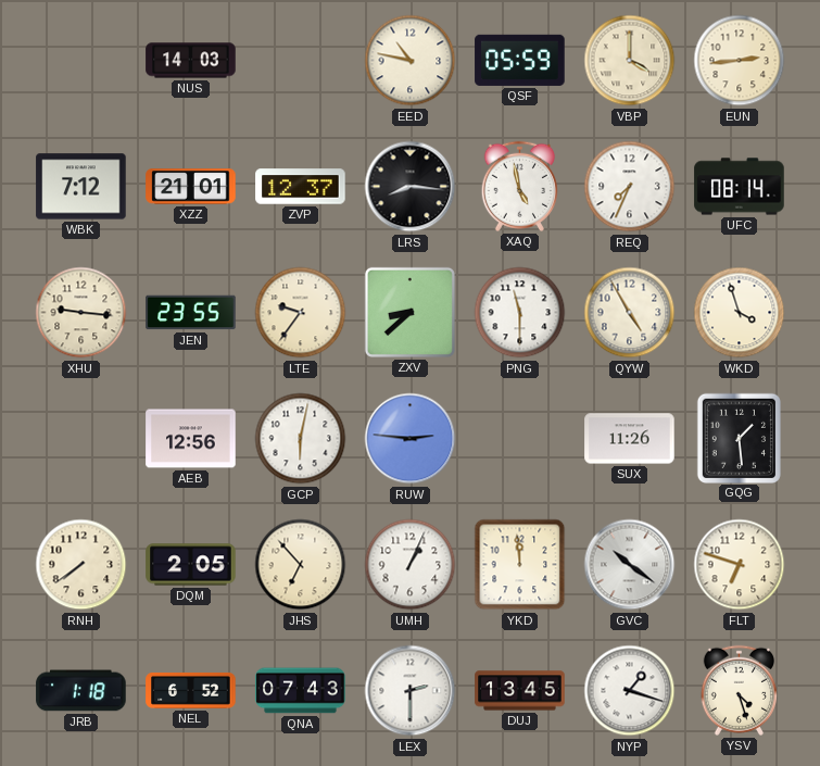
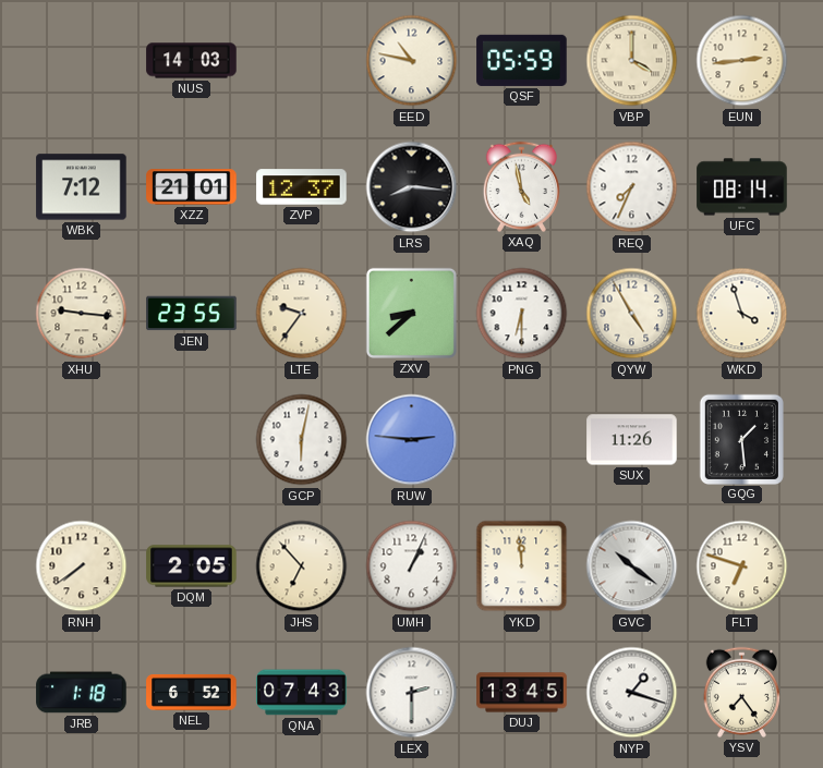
PNG: 11:30 -> 6:30
AEB: 12:56 -> none
YSV: 4:27 -> 7:24
